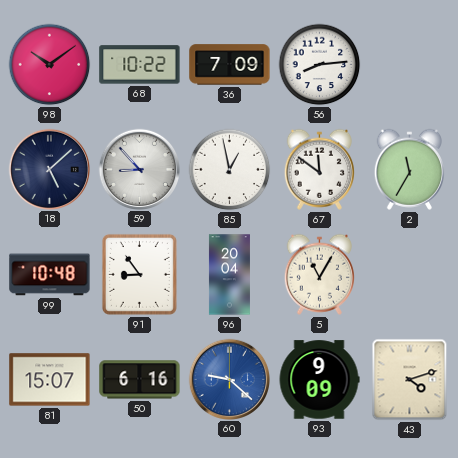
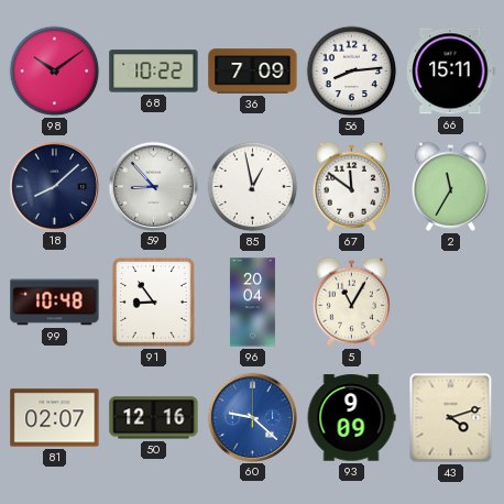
66: none -> 15:11
18: 5:08 -> 8:08
81: 15:07 -> 02:07
50: 6:16 -> 12:16
